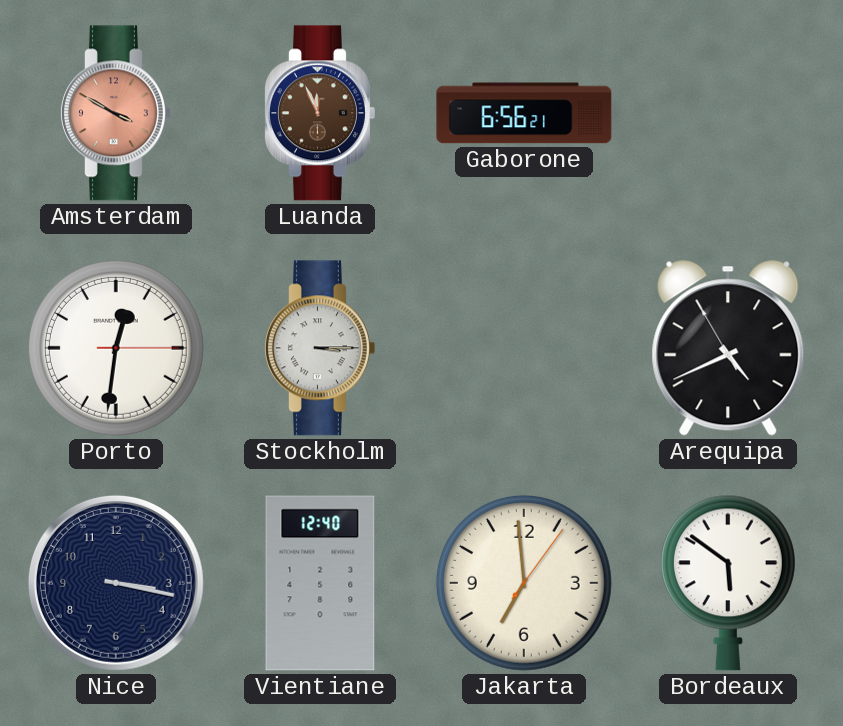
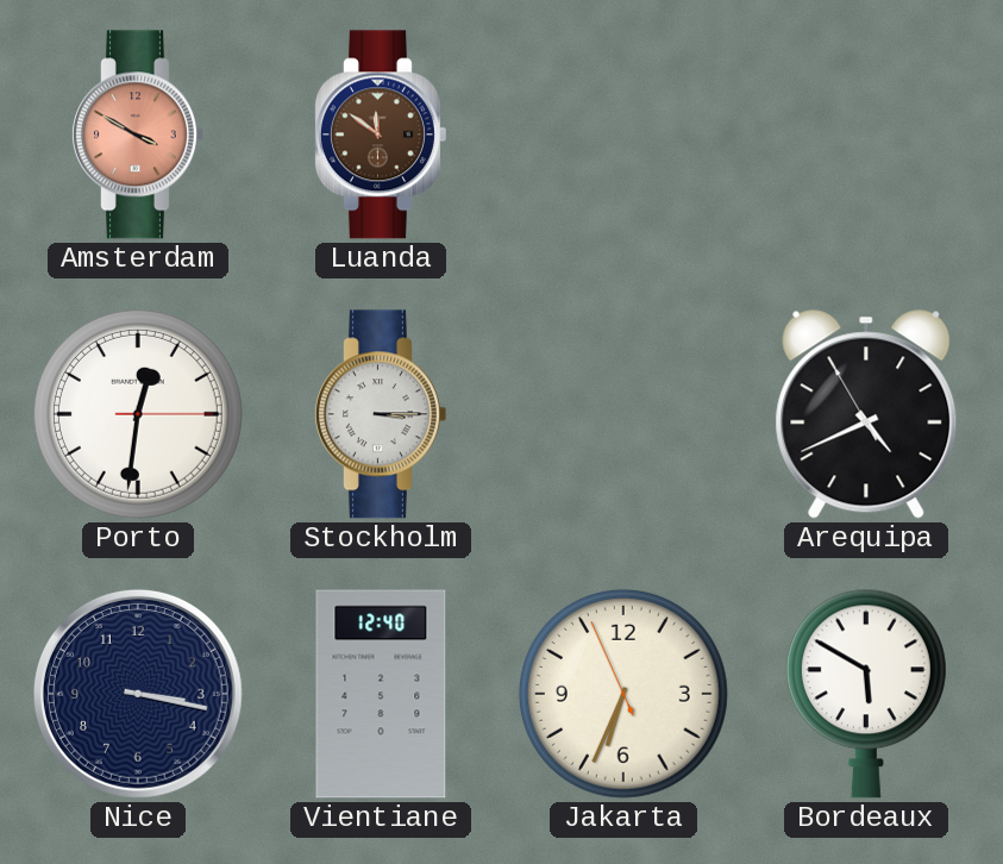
Luanda: 11:56 -> 11:51
Gaborone: 6:56 -> none
Jakarta: 6:59 -> 6:33
Bordeaux: 5:51 -> 5:50
